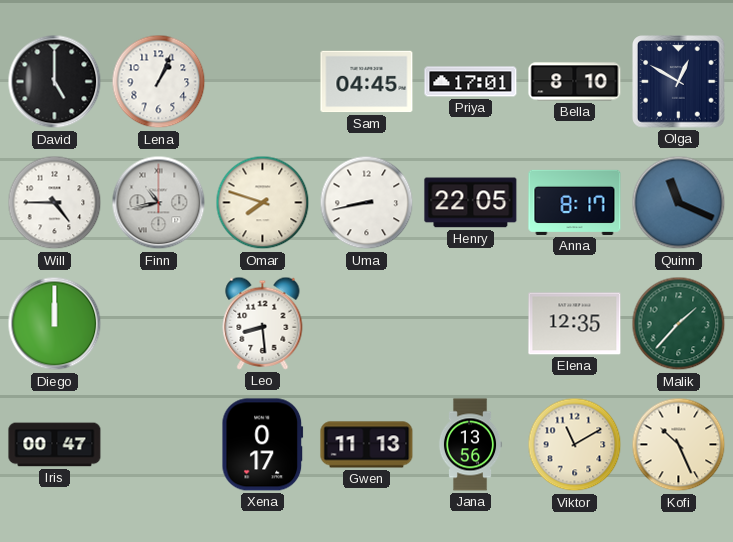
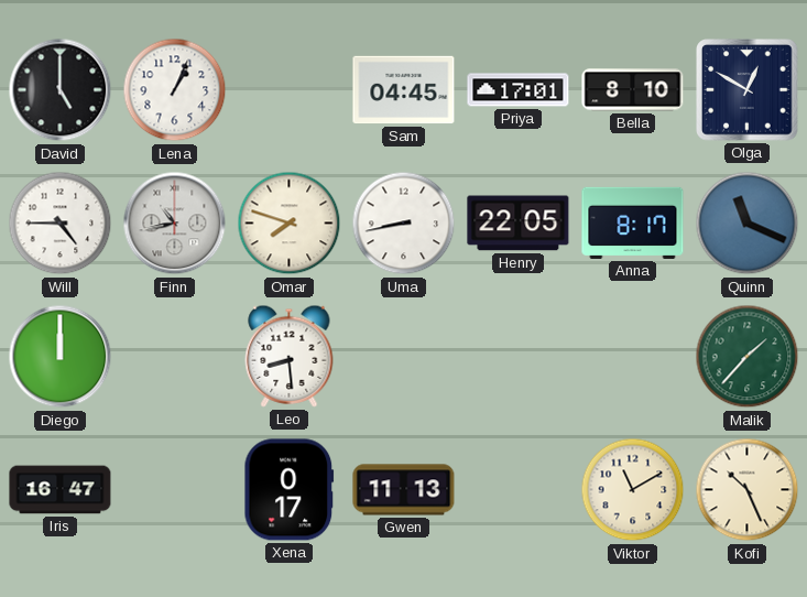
Elena: 12:35 -> none
Iris: 00:47 -> 16:47
Jana: 13:56 -> none
